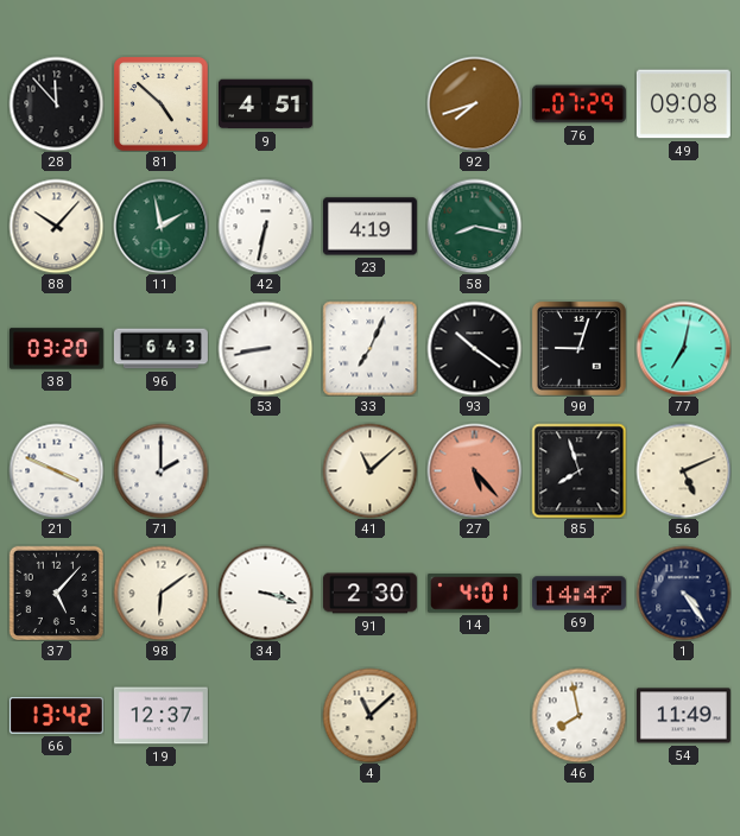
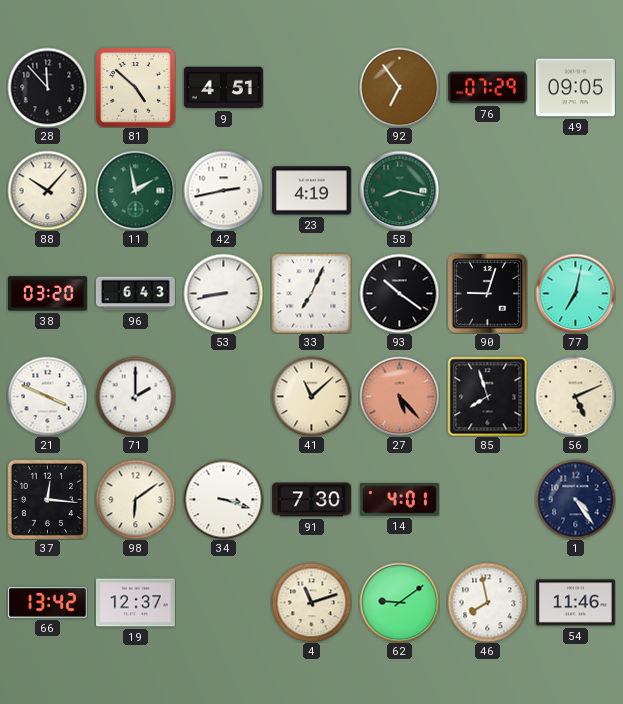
92: 7:42 -> 6:54
49: 09:08 -> 09:05
42: 6:32 -> 2:43
37: 5:07 -> 12:16
91: 2:30 -> 7:30
69: 14:47 -> none
4: 11:08 -> 11:12
62: none -> 9:09
54: 11:49 -> 11:46
